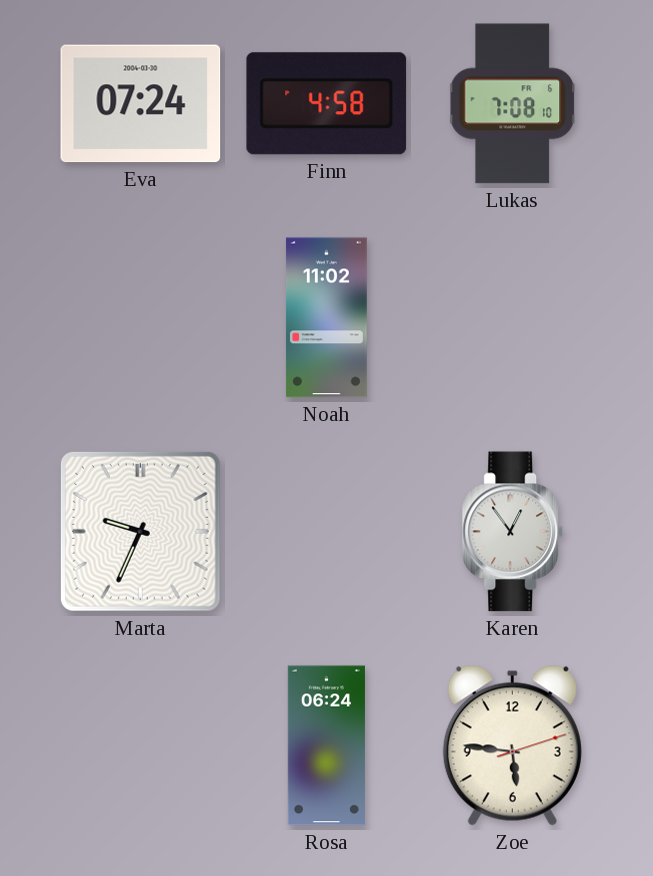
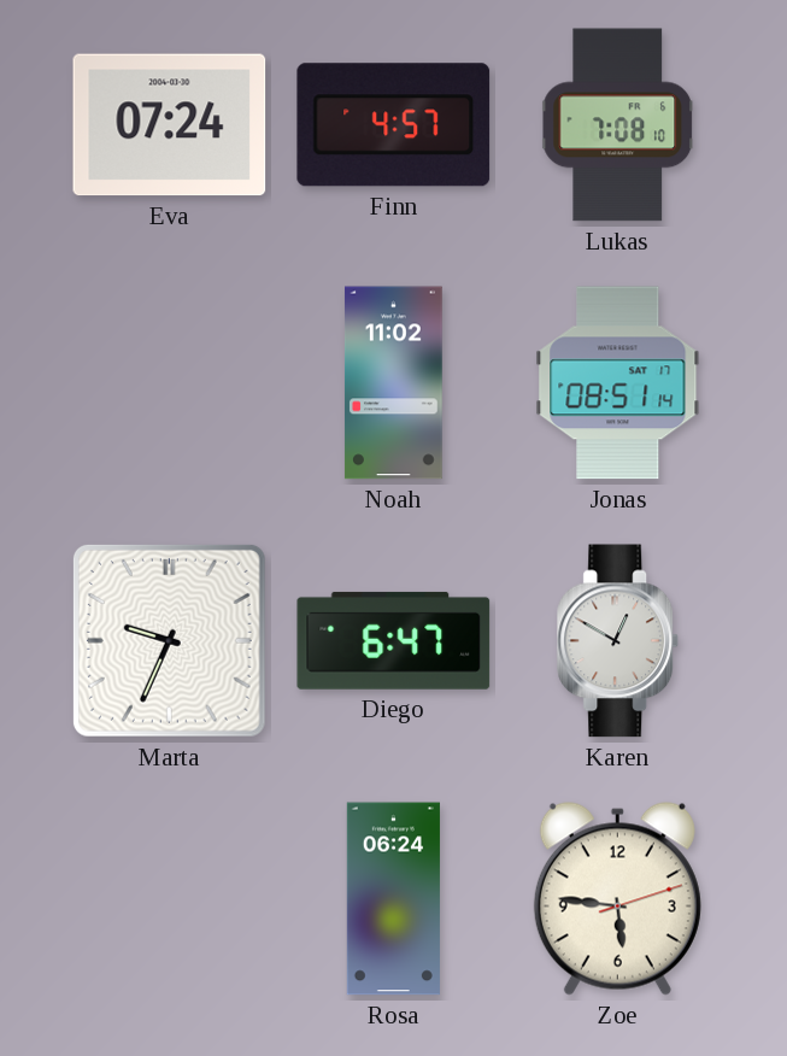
Finn: 4:58 -> 4:57
Jonas: none -> 08:51
Diego: none -> 6:47
Karen: 12:54 -> 12:50
